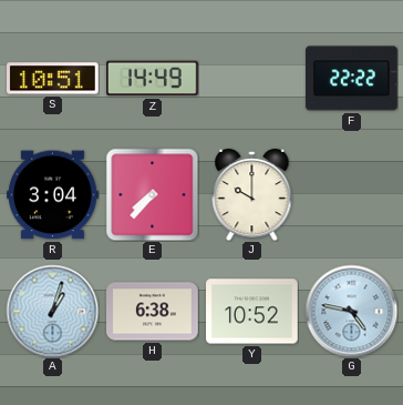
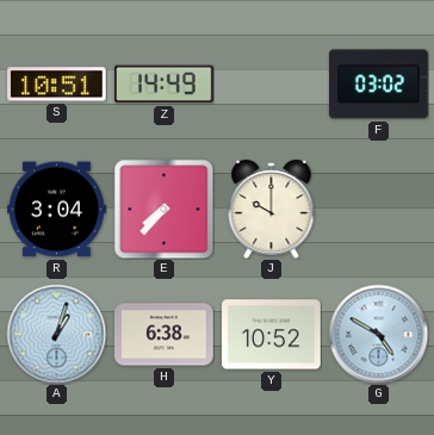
F: 22:22 -> 03:02
G: 4:47 -> 4:50
